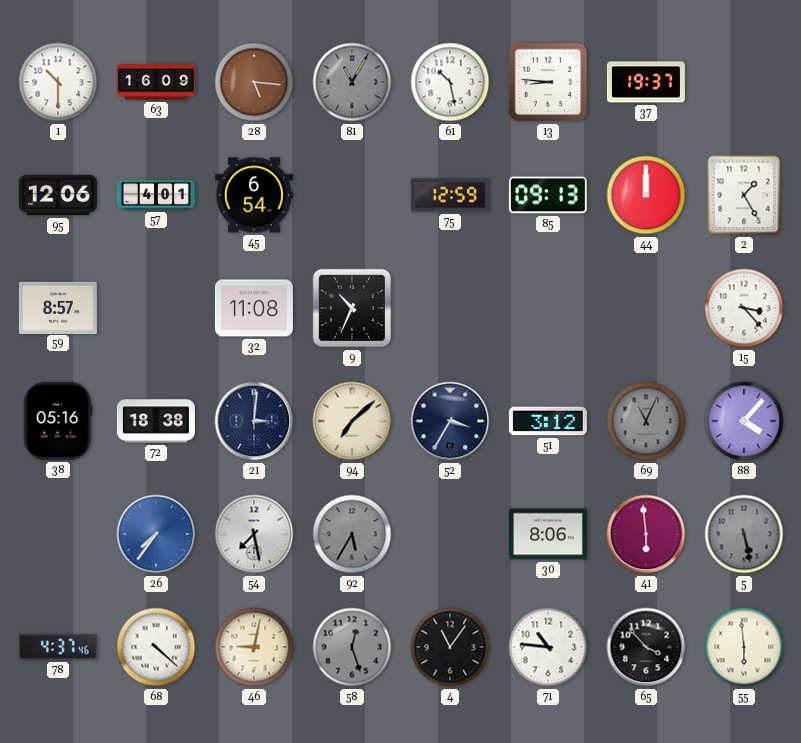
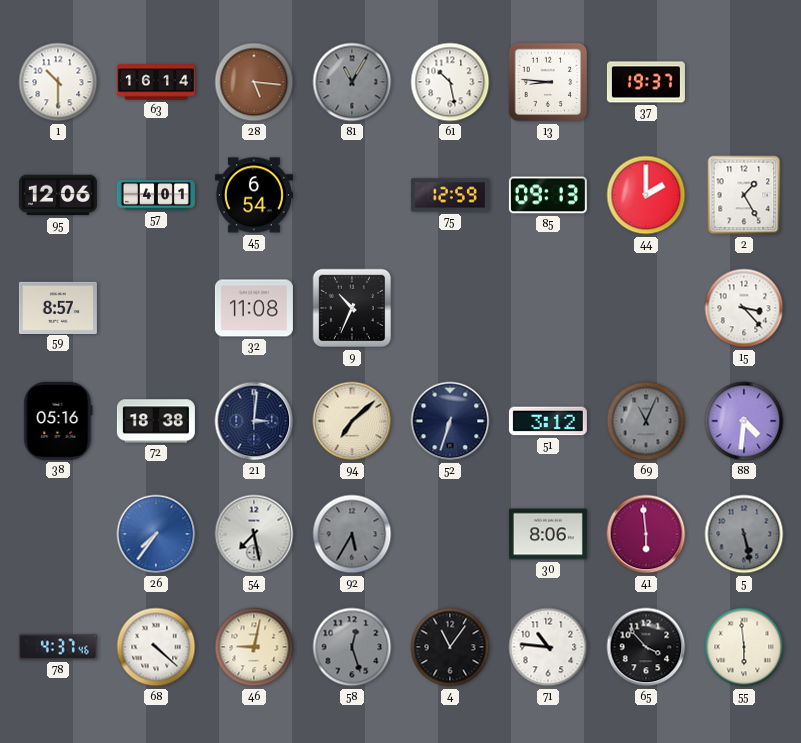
63: 16:09 -> 16:14
44: 12:00 -> 2:00
52: 3:35 -> 6:33
88: 4:07 -> 4:31
